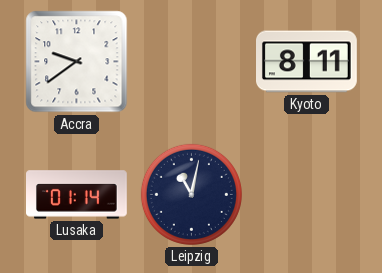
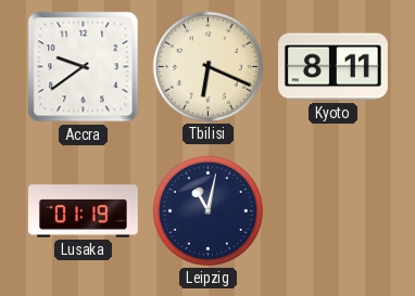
Tbilisi: none -> 6:19
Lusaka: 01:14 -> 01:19
